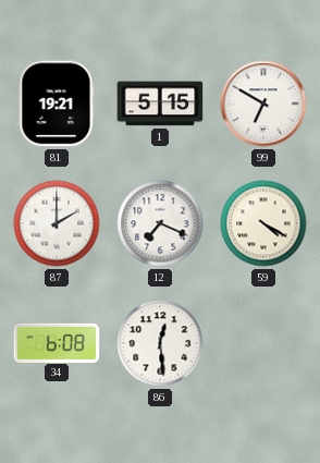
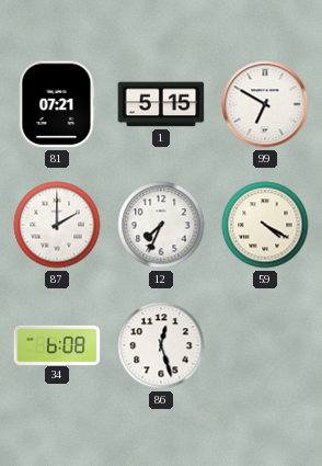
81: 19:21 -> 07:21
12: 7:19 -> 7:34
86: 12:29 -> 12:27
